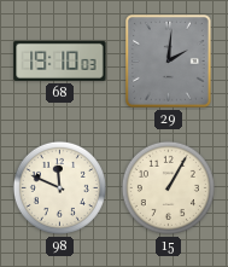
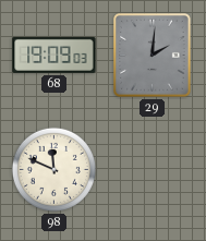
68: 19:10 -> 19:09
15: 1:05 -> none
